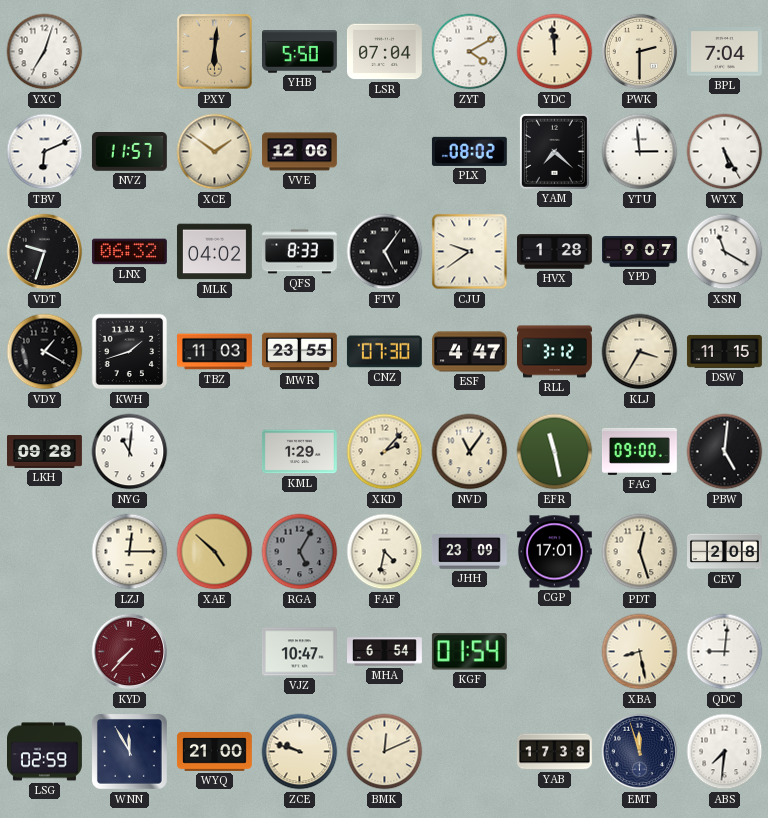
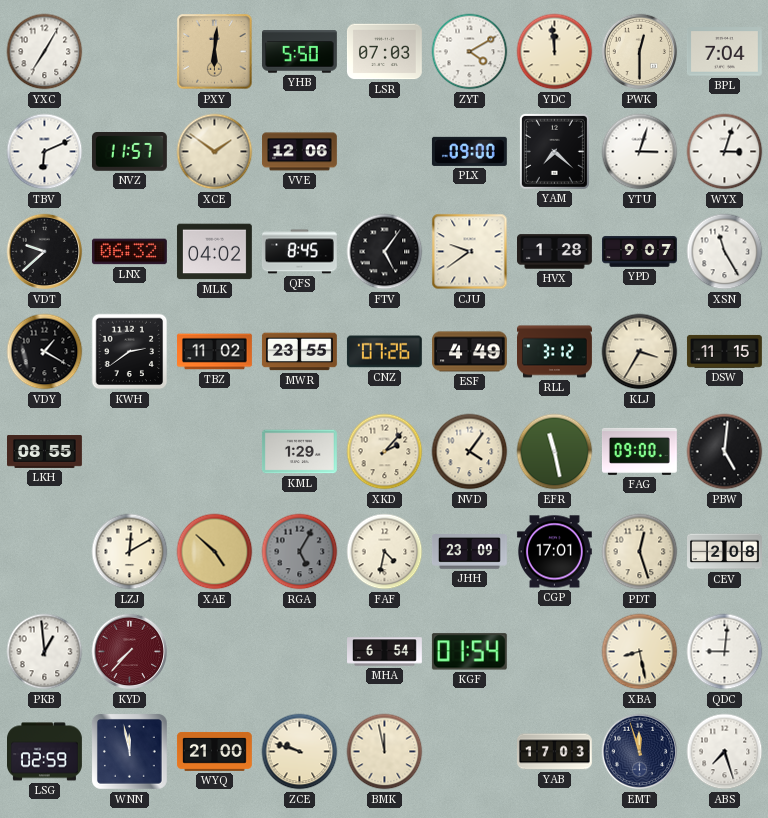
YXC: 7:03 -> 7:05
LSR: 07:04 -> 07:03
PWK: 2:30 -> 12:30
PLX: 08:02 -> 09:00
YTU: 2:59 -> 3:03
WYX: 5:25 -> 3:03
VDT: 9:33 -> 9:38
QFS: 8:33 -> 8:45
XSN: 11:20 -> 11:25
KWH: 1:42 -> 2:39
TBZ: 11:03 -> 11:02
CNZ: 07:30 -> 07:26
ESF: 4:47 -> 4:49
LKH: 09:28 -> 08:55
NYG: 11:01 -> none
NVD: 11:06 -> 4:06
LZJ: 12:15 -> 12:10
PKB: none -> 12:59
VJZ: 10:47 -> none
WNN: 11:55 -> 11:58
BMK: 12:11 -> 11:58
YAB: 17:38 -> 17:03
ABS: 7:31 -> 7:27
